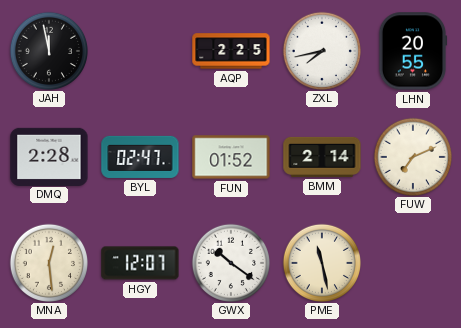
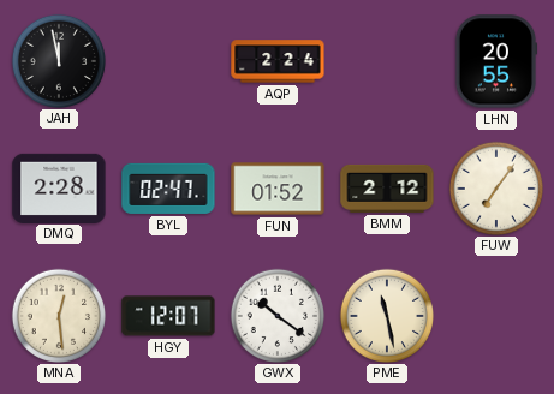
AQP: 2:25 -> 2:24
ZXL: 7:43 -> none
BMM: 2:14 -> 2:12
FUW: 7:11 -> 7:06
